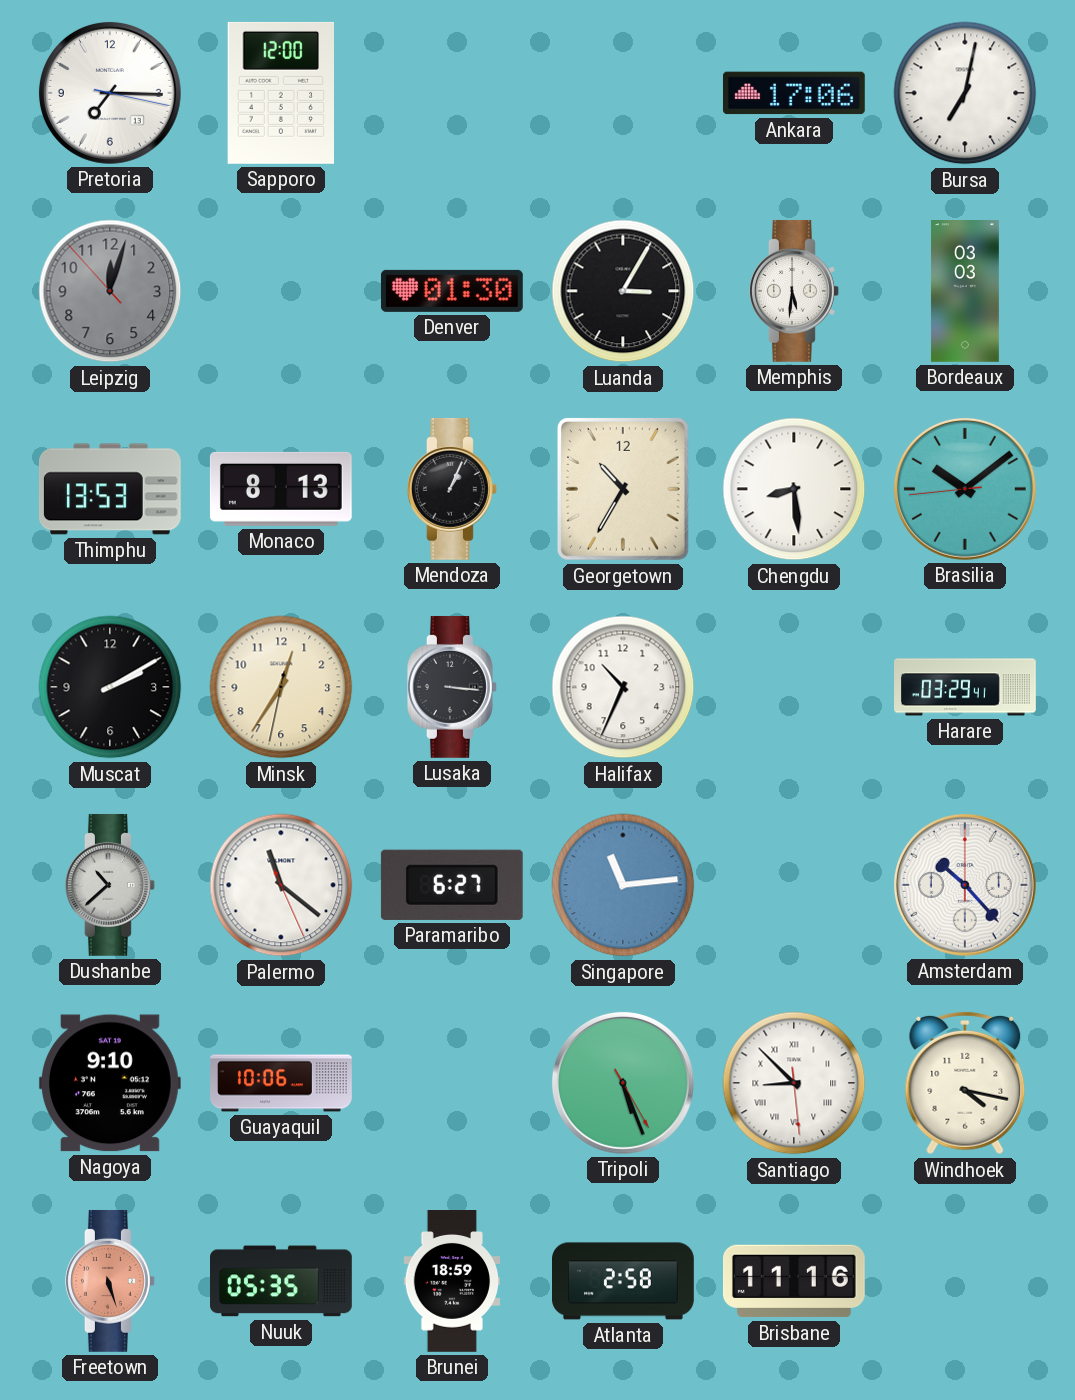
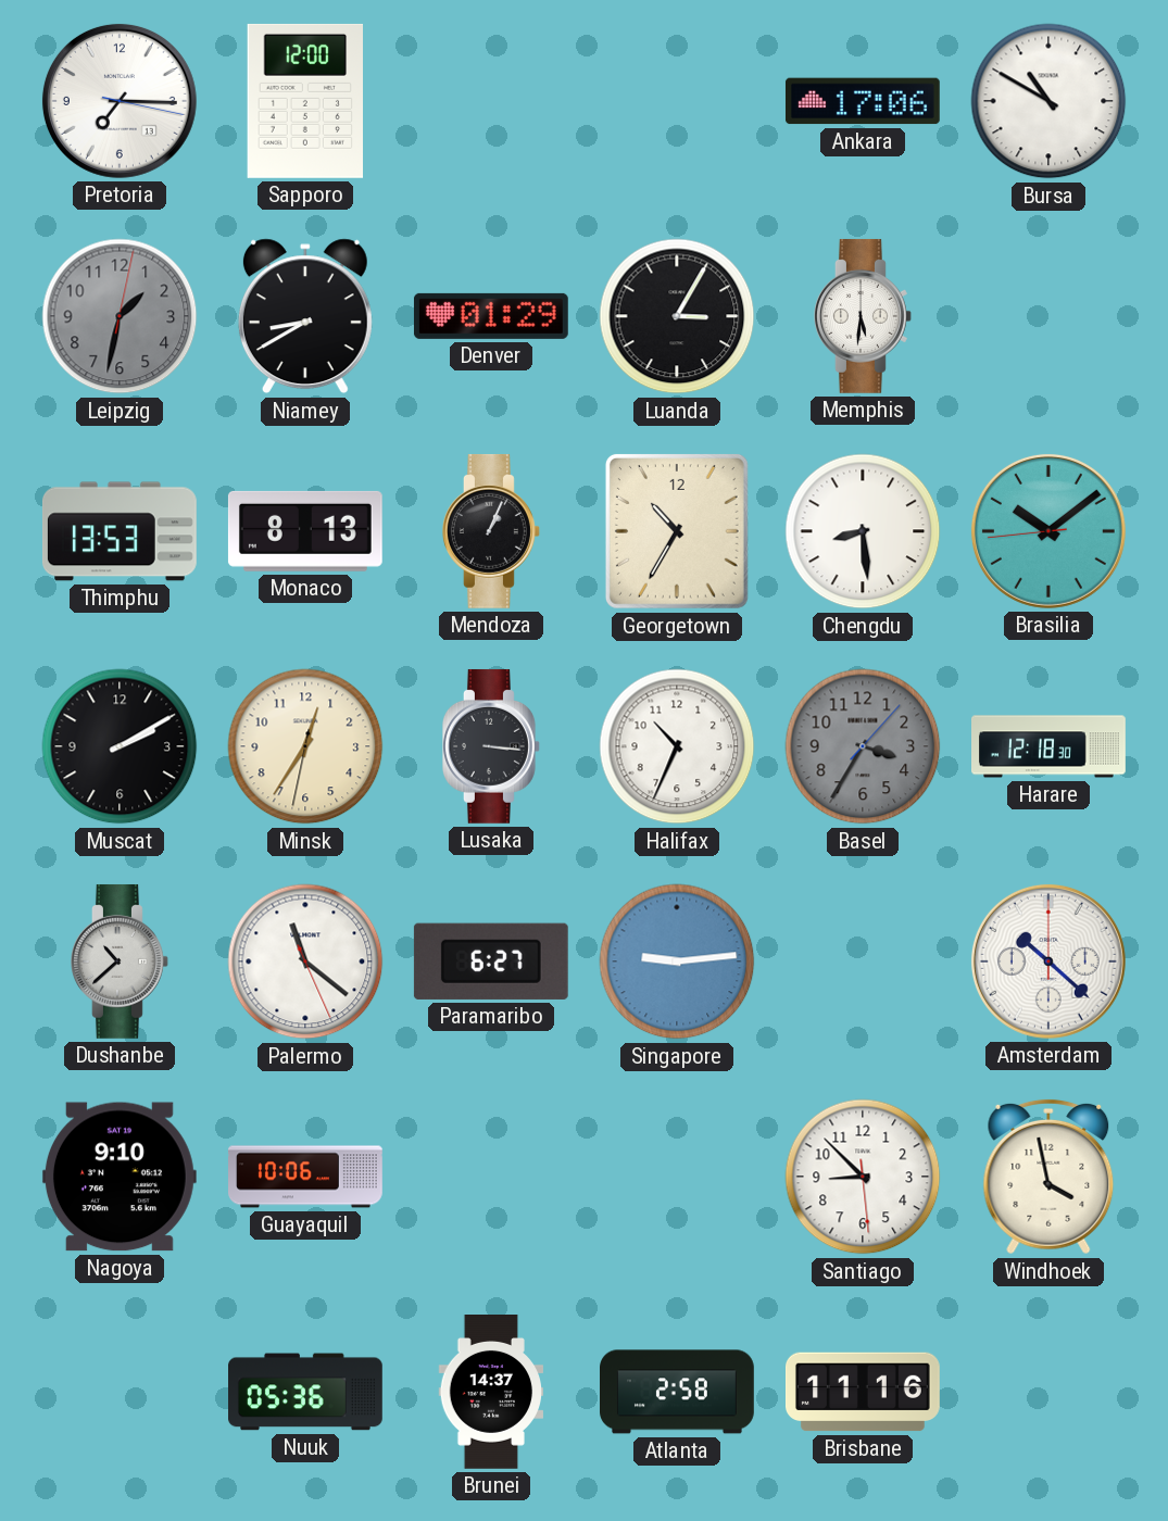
Bursa: 7:02 -> 10:50
Leipzig: 12:02 -> 1:32
Niamey: none -> 8:40
Denver: 01:30 -> 01:29
Bordeaux: 03:03 -> none
Basel: none -> 3:35
Harare: 03:29 -> 12:18
Singapore: 11:14 -> 9:14
Amsterdam: 10:23 -> 10:22
Tripoli: 5:26 -> none
Santiago numerals: Roman -> Arabic
Windhoek: 4:17 -> 3:58
Freetown: 5:27 -> none
Nuuk: 05:35 -> 05:36
Brunei: 18:59 -> 14:37
